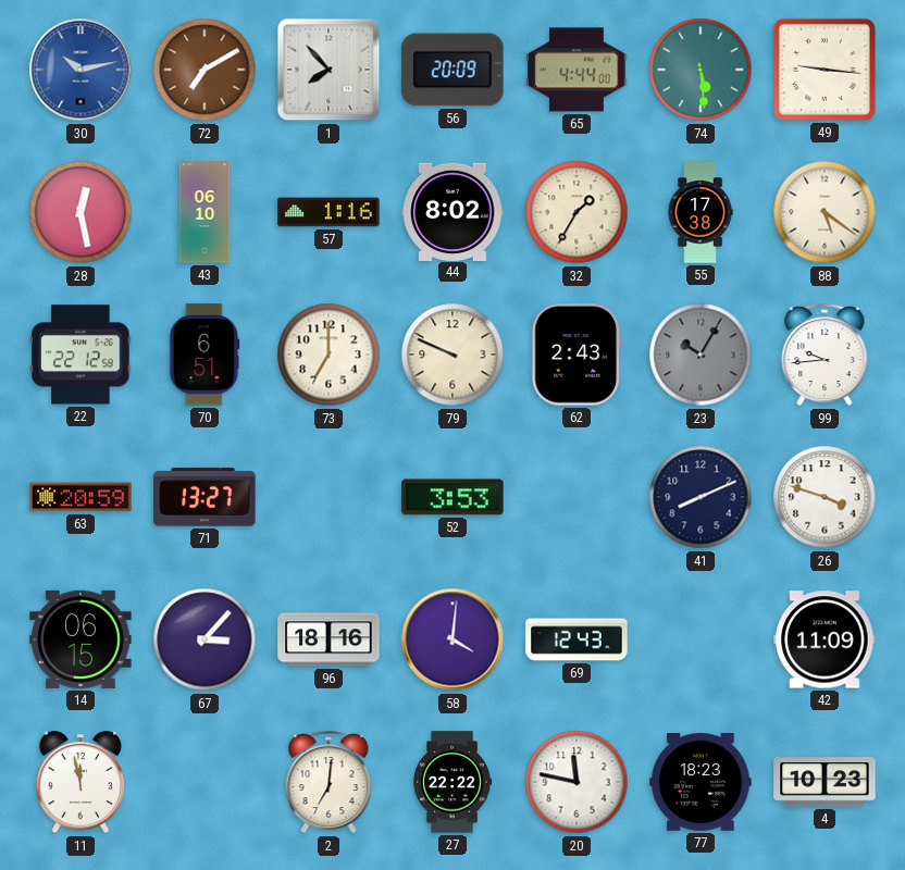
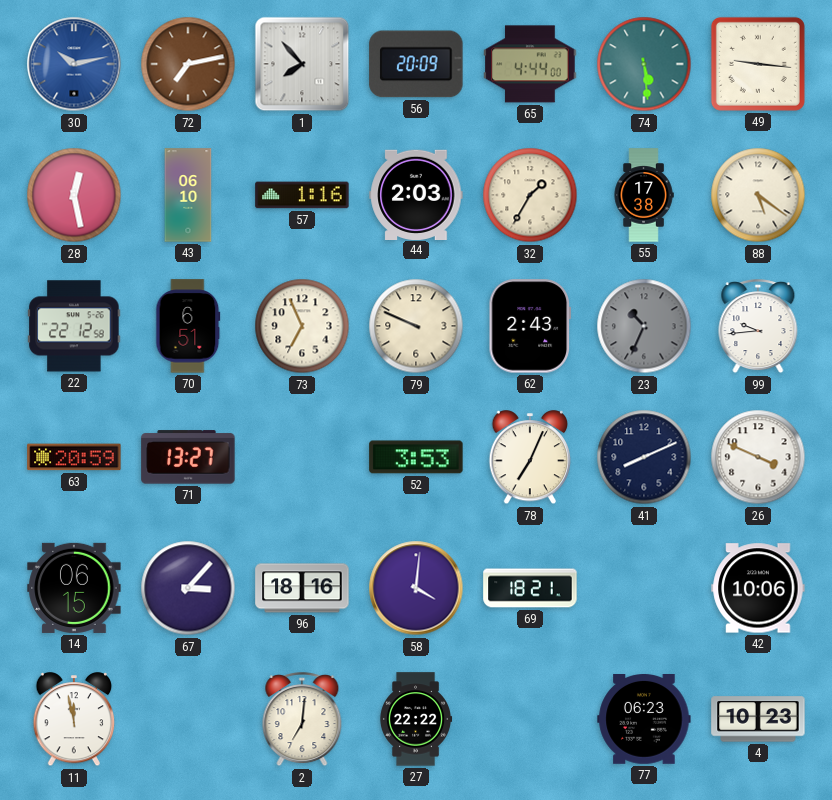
72: 7:10 -> 7:13
44: 8:02 -> 2:03
73: 7:00 -> 6:56
23: 10:05 -> 10:34
78: none -> 7:04
26: 3:48 -> 3:49
69: 12:43 -> 18:21
42: 11:09 -> 10:06
20: 11:47 -> none
77: 18:23 -> 06:23
